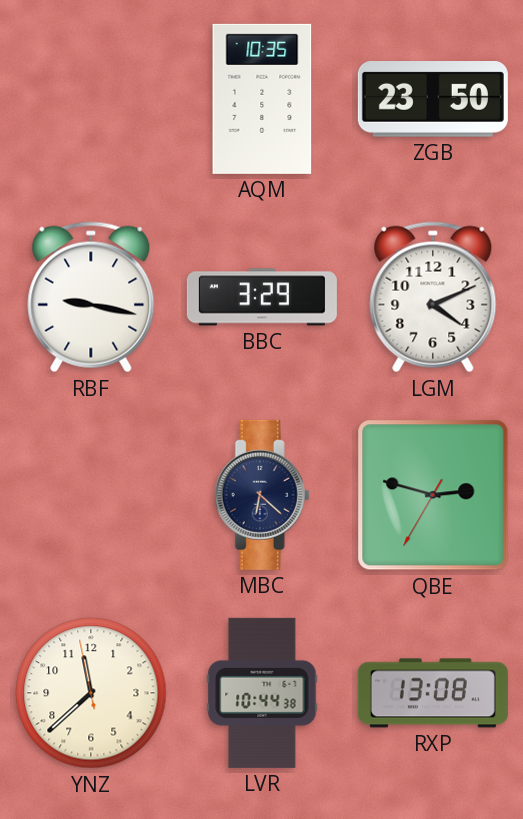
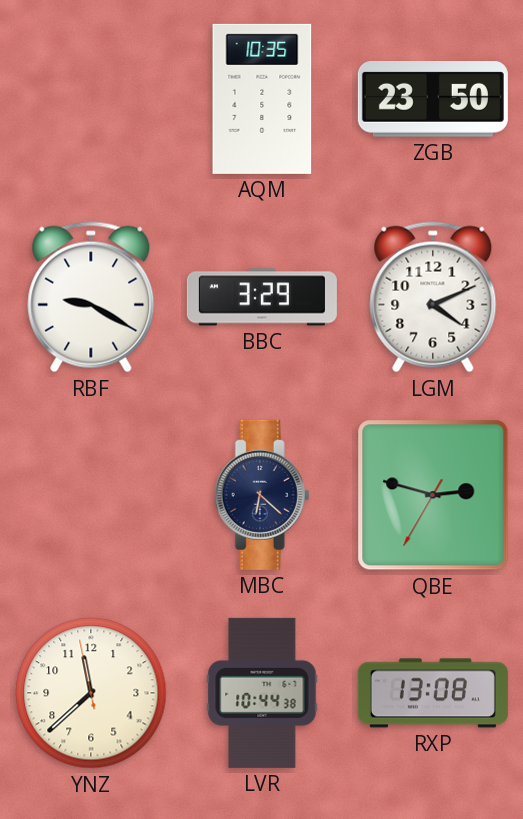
RBF: 9:17 -> 9:20
